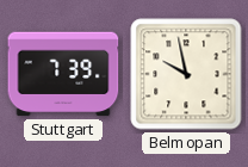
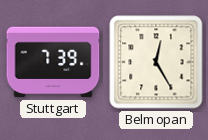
Belmopan: 9:58 -> 12:25
